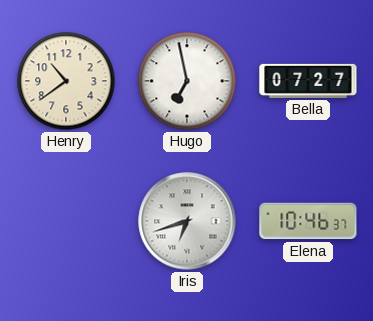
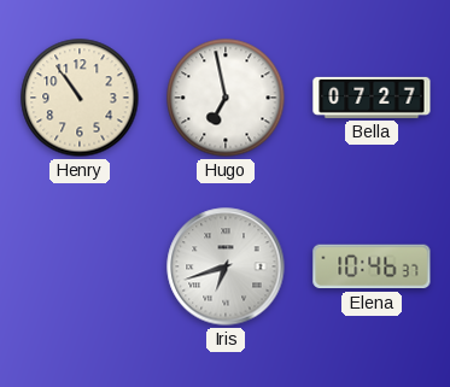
Henry: 10:39 -> 10:54
